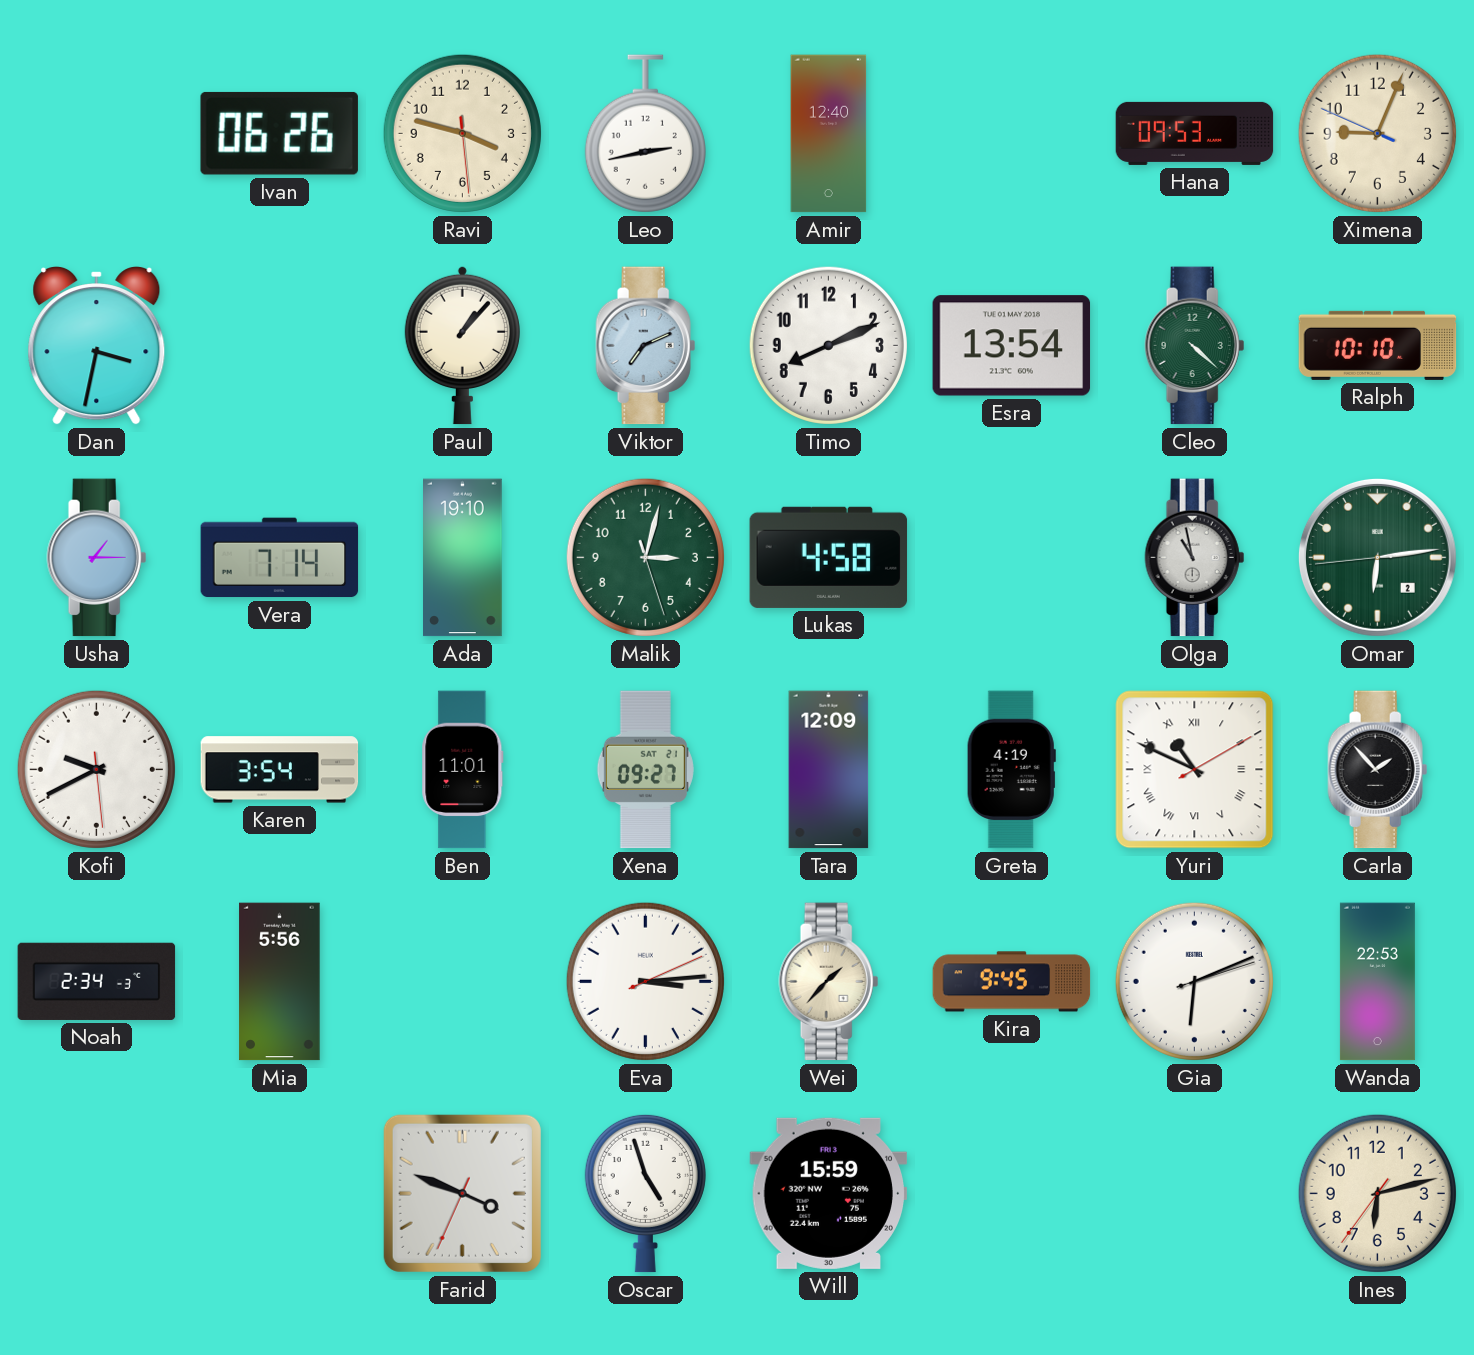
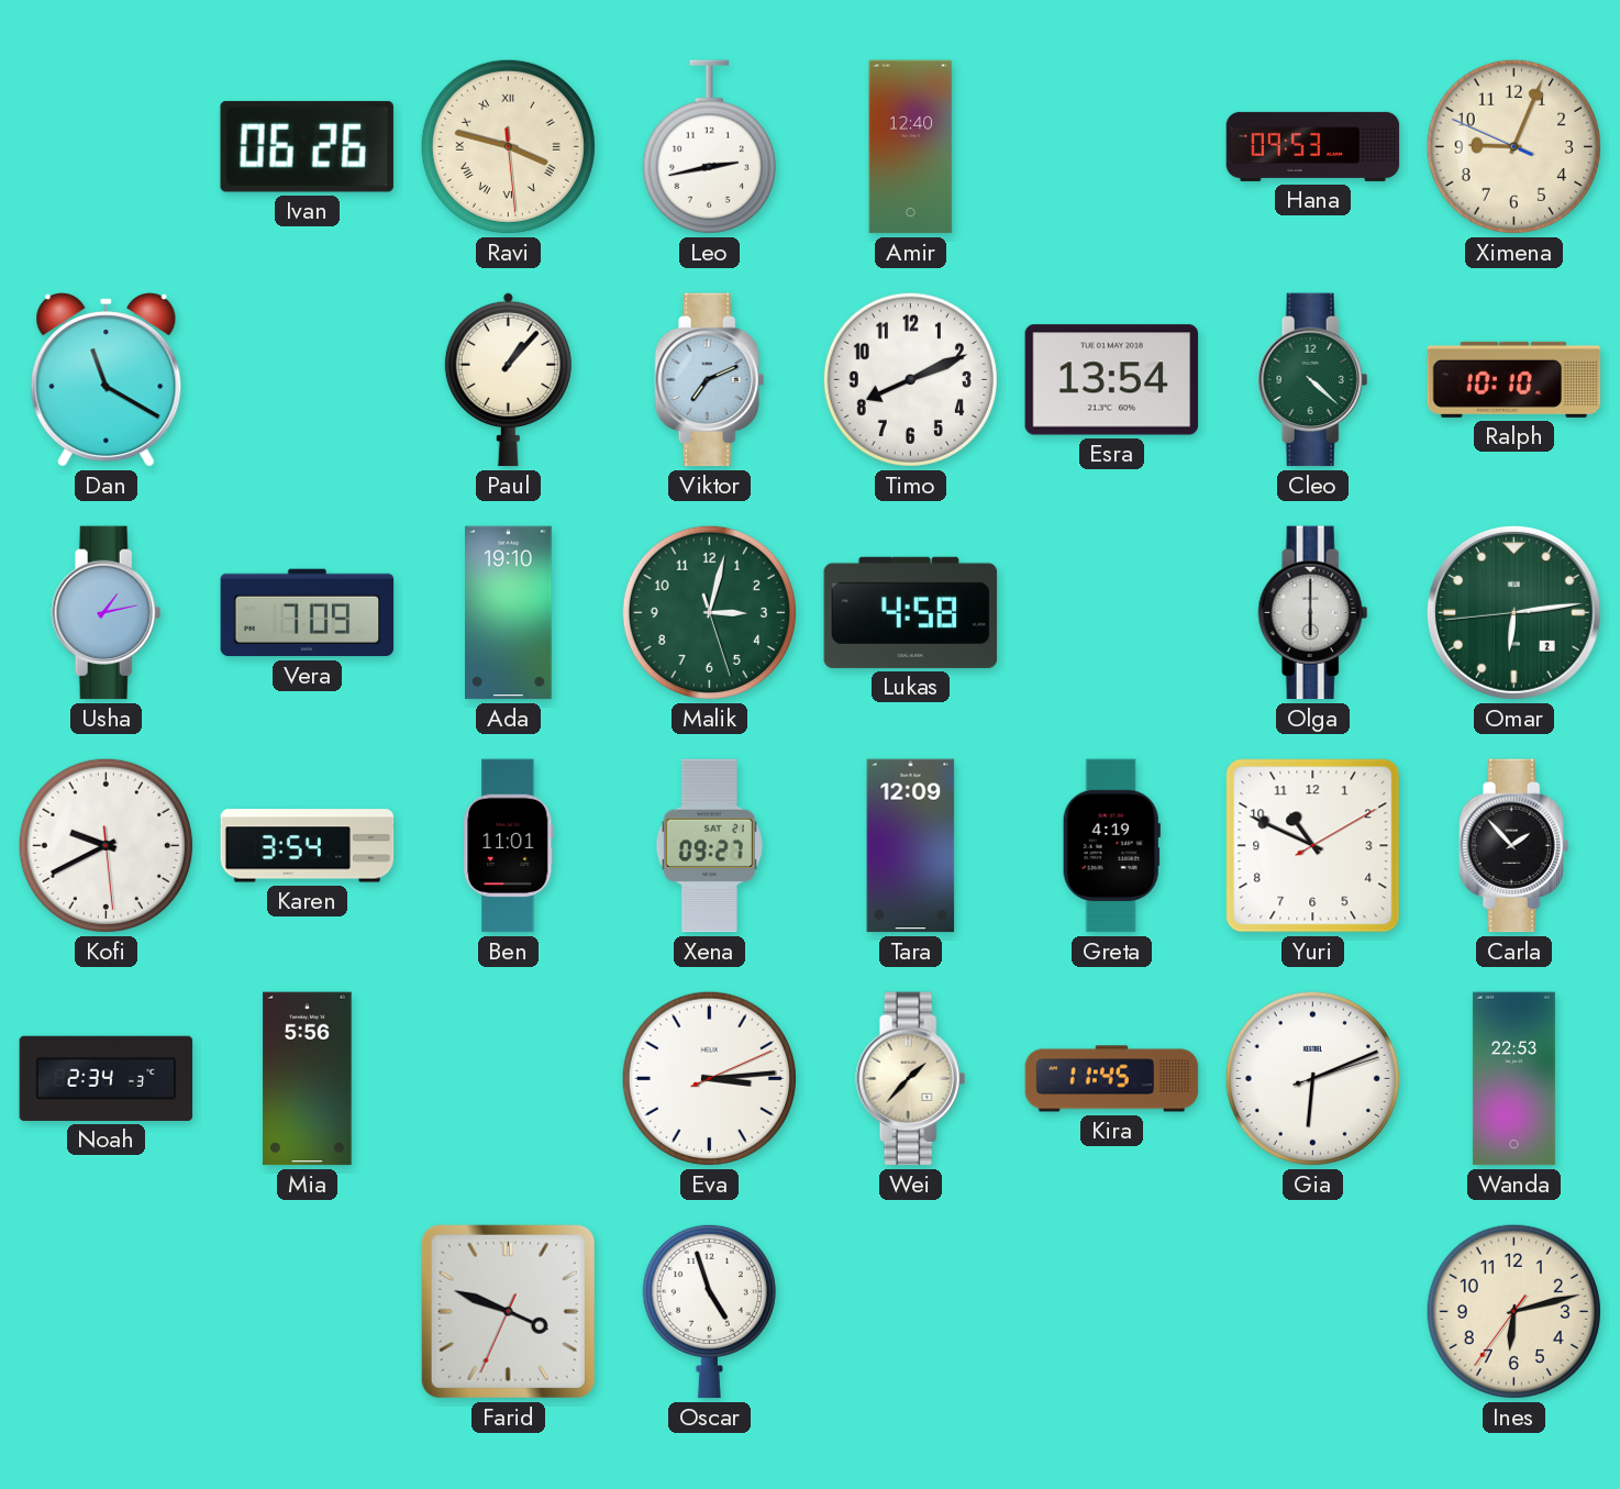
Ravi numerals: Arabic -> Roman
Dan: 3:32 -> 11:20
Usha: 1:15 -> 1:13
Vera: 7:14 -> 7:09
Olga: 10:58 -> 6:00
Yuri numerals: Roman -> Arabic
Kira: 9:45 -> 11:45
Will: 15:59 -> none
